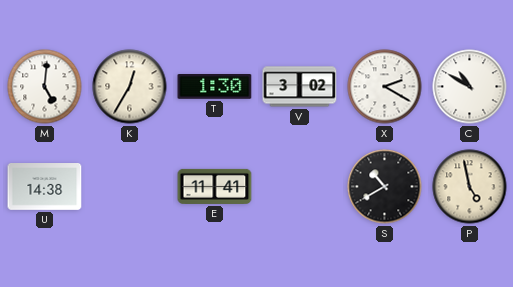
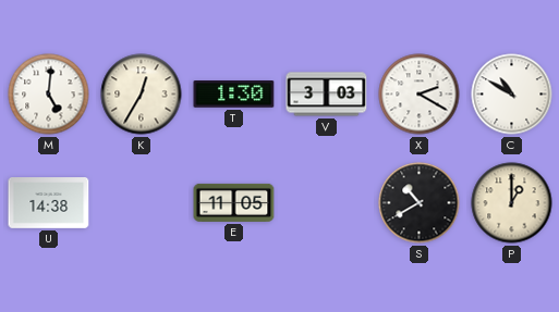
V: 3:02 -> 3:03
E: 11:41 -> 11:05
P: 4:58 -> 1:00
